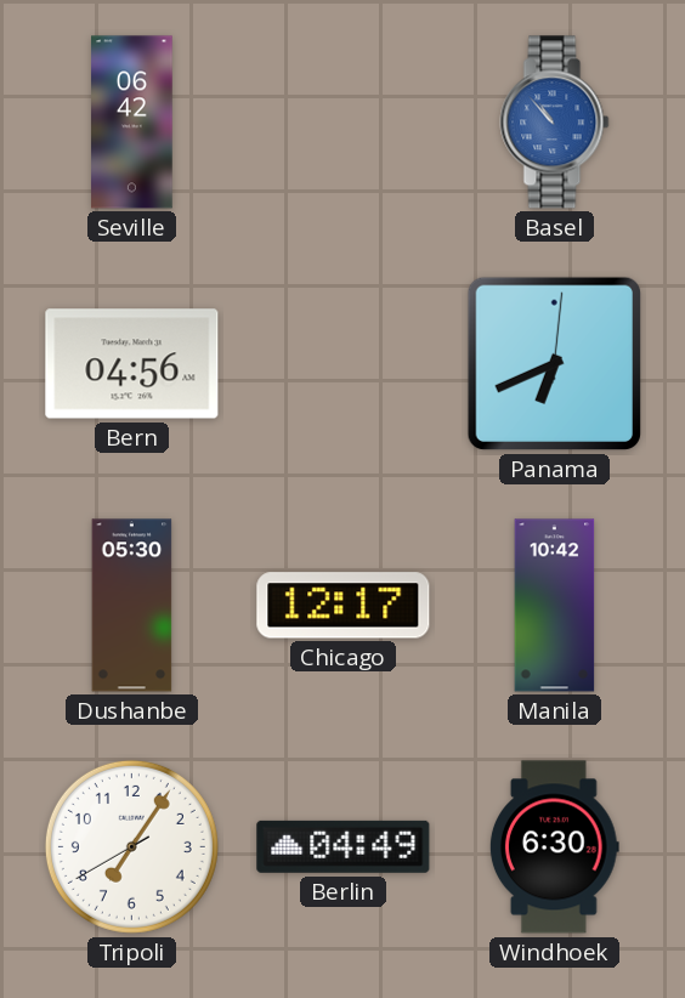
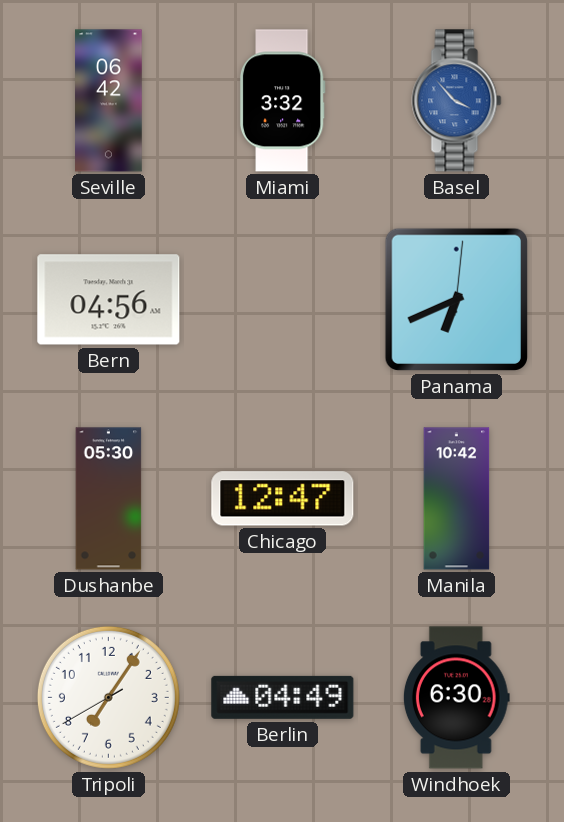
Miami: none -> 3:32
Basel: 10:53 -> 3:53
Chicago: 12:17 -> 12:47
